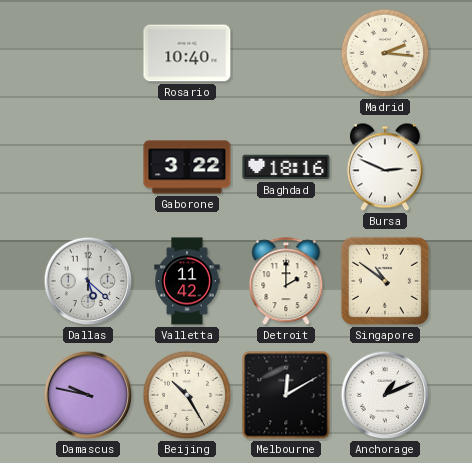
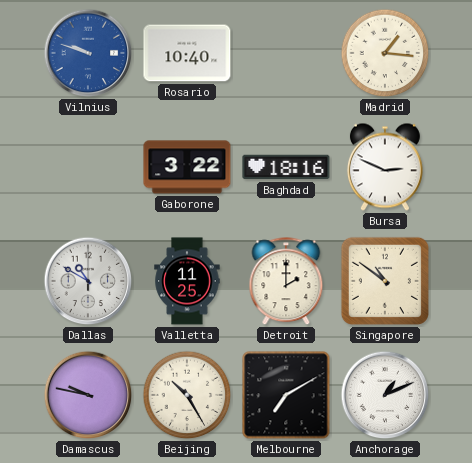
Vilnius: none -> 9:48
Madrid: 2:16 -> 1:16
Dallas: 5:22 -> 10:50
Valletta: 11:42 -> 11:25
Melbourne: 12:10 -> 7:10
